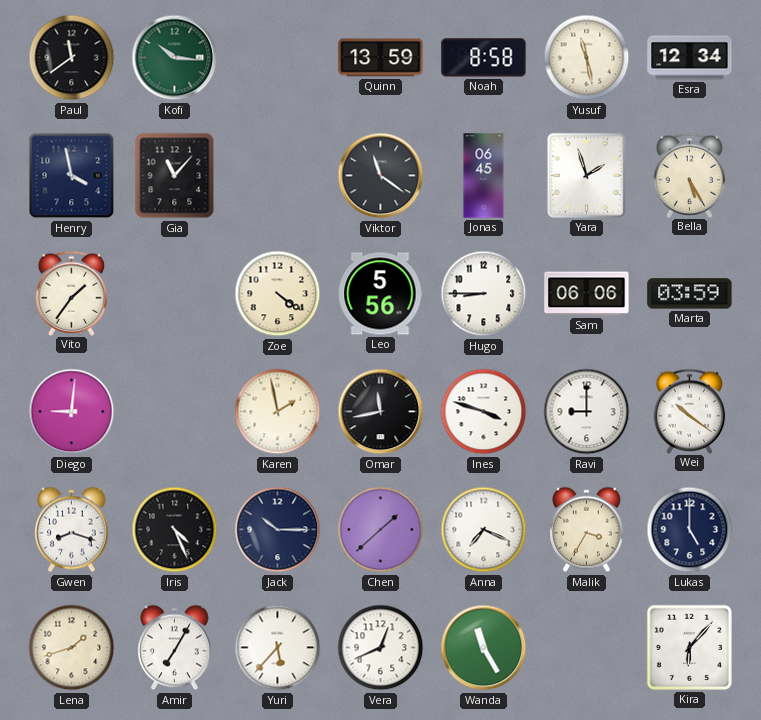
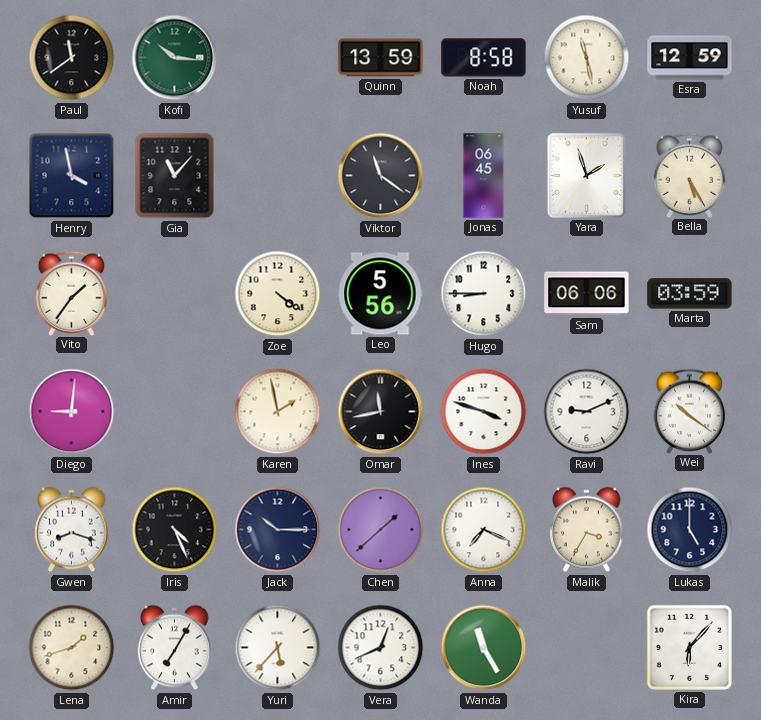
Esra: 12:34 -> 12:59
Ravi: 9:00 -> 9:11
